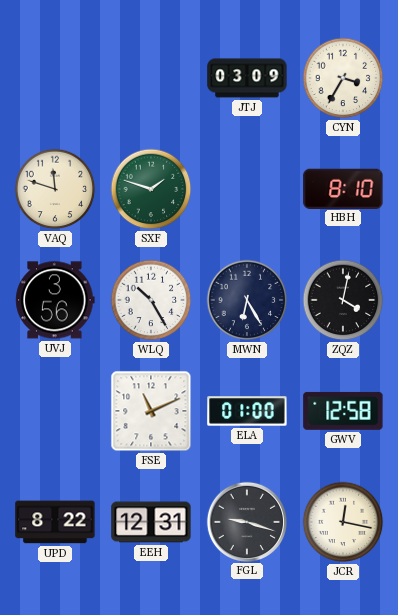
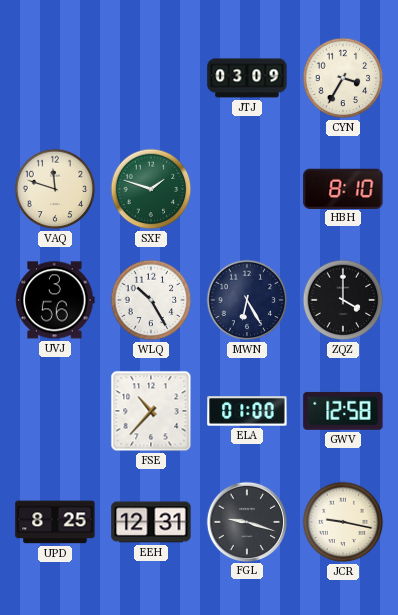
ZQZ: 4:02 -> 4:00
FSE: 11:11 -> 10:37
UPD: 8:22 -> 8:25
JCR: 12:17 -> 9:17
